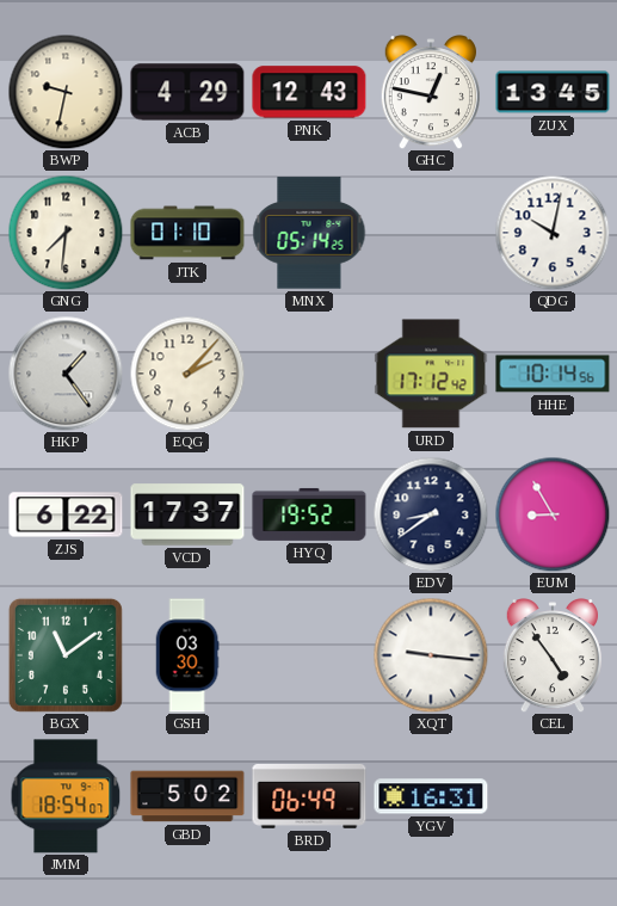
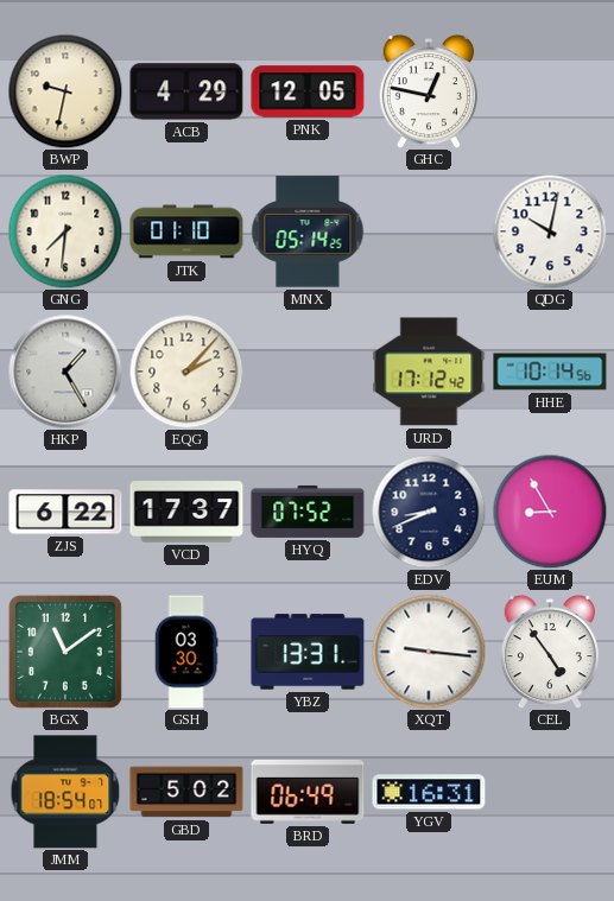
PNK: 12:43 -> 12:05
ZUX: 13:45 -> none
HKP: 1:24 -> 1:25
HYQ: 19:52 -> 07:52
EDV: 8:39 -> 8:41
YBZ: none -> 13:31
